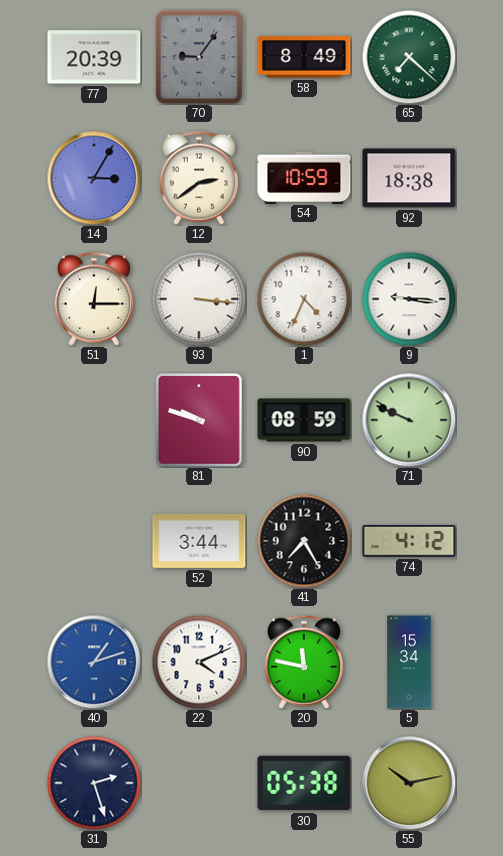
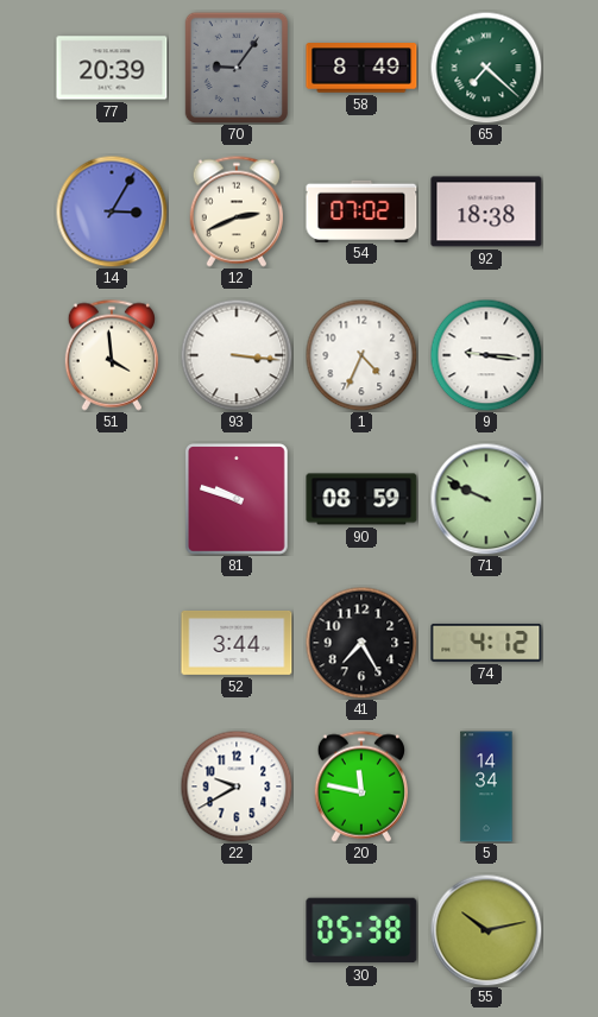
12: 2:39 -> 2:41
54: 10:59 -> 07:02
51: 12:15 -> 3:59
40: 1:12 -> none
22: 4:11 -> 9:40
5: 15:34 -> 14:34
31: 2:27 -> none
